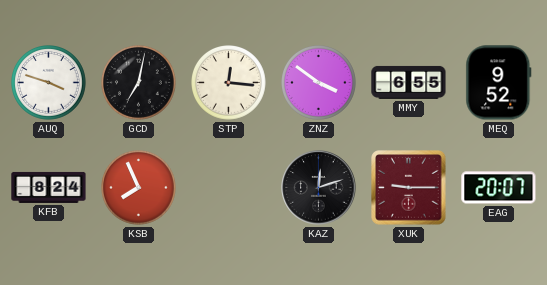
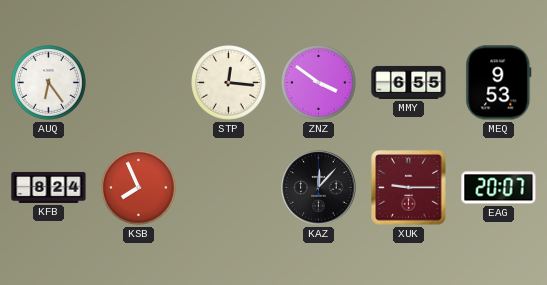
AUQ: 3:48 -> 6:24
GCD: 7:02 -> none
MEQ: 9:52 -> 9:53
KAZ: 12:12 -> 12:07
